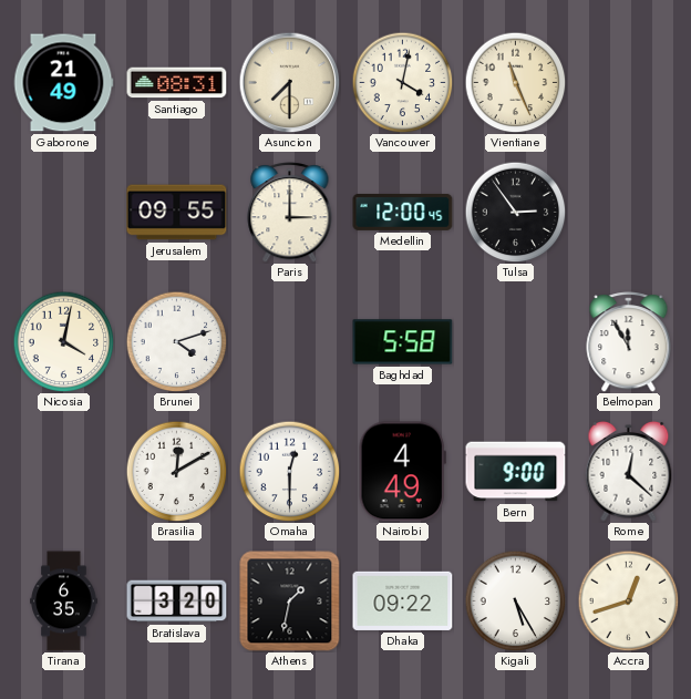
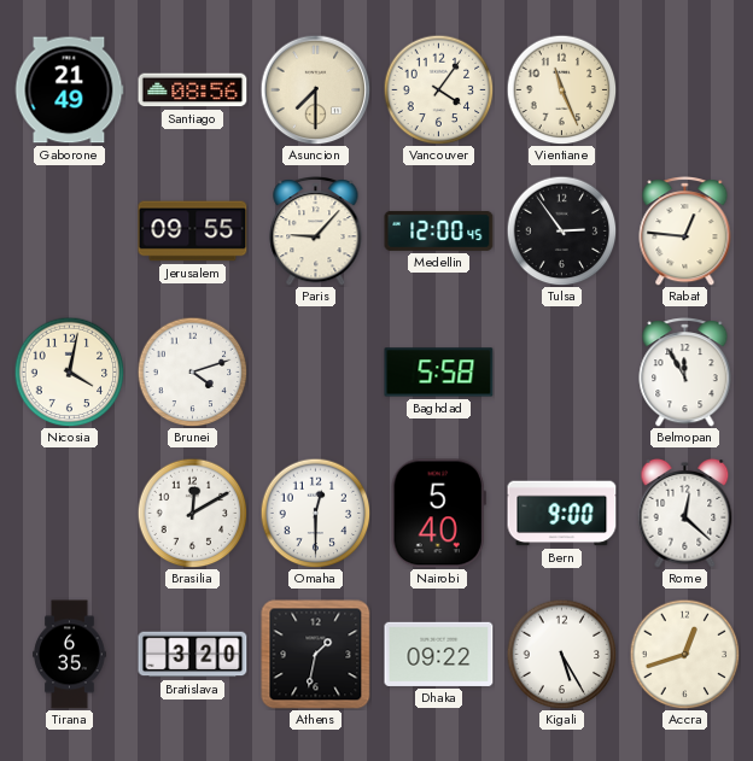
Santiago: 08:31 -> 08:56
Vancouver: 4:02 -> 4:06
Paris: 3:00 -> 9:07
Rabat: none -> 12:46
Nairobi: 4:49 -> 5:40
